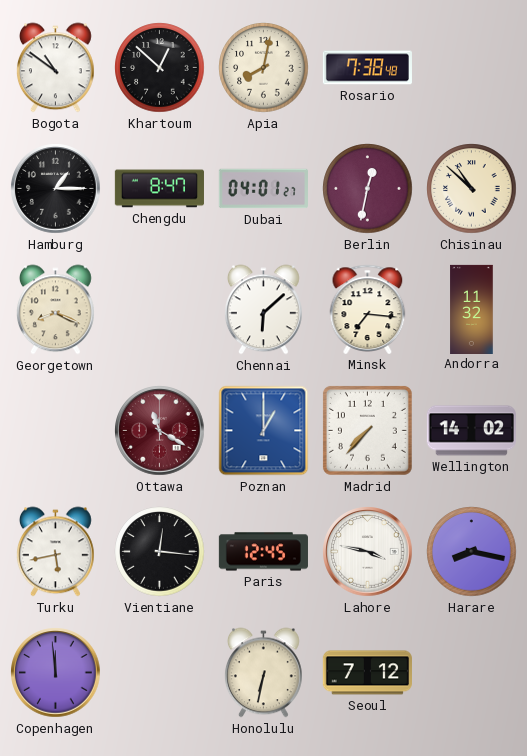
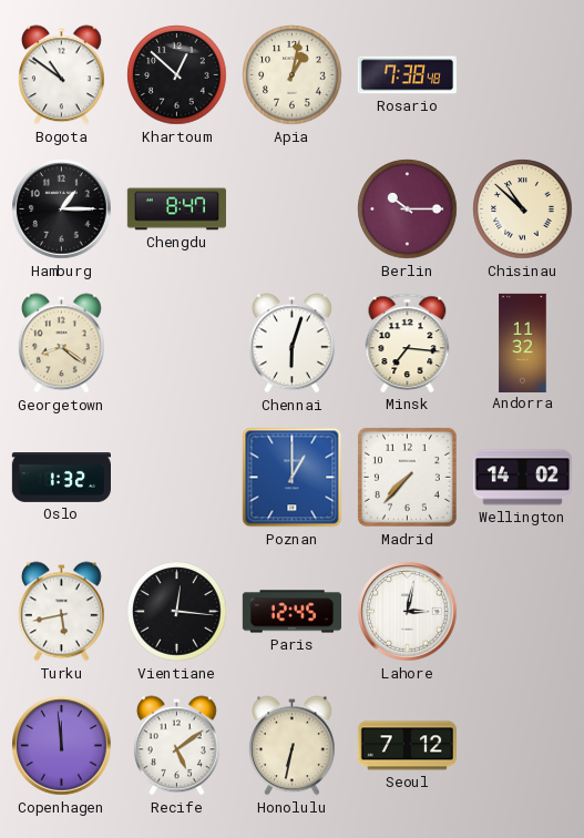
Apia: 8:02 -> 1:02
Dubai: 04:01 -> none
Berlin: 12:32 -> 10:15
Georgetown: 8:19 -> 8:21
Chennai: 6:08 -> 6:03
Oslo: none -> 1:32
Ottawa: 11:20 -> none
Lahore: 3:47 -> 3:02
Harare: 8:17 -> none
Recife: none -> 5:09
